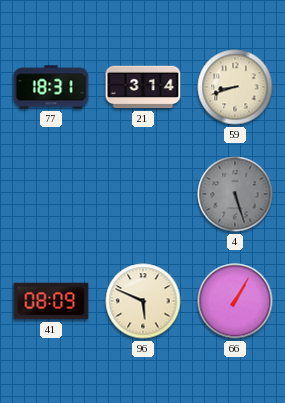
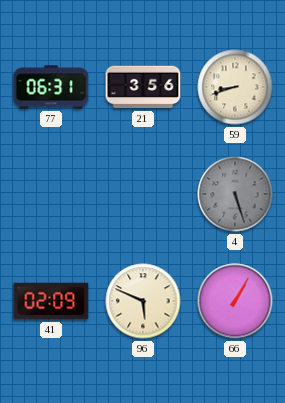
77: 18:31 -> 06:31
21: 3:14 -> 3:56
41: 08:09 -> 02:09
